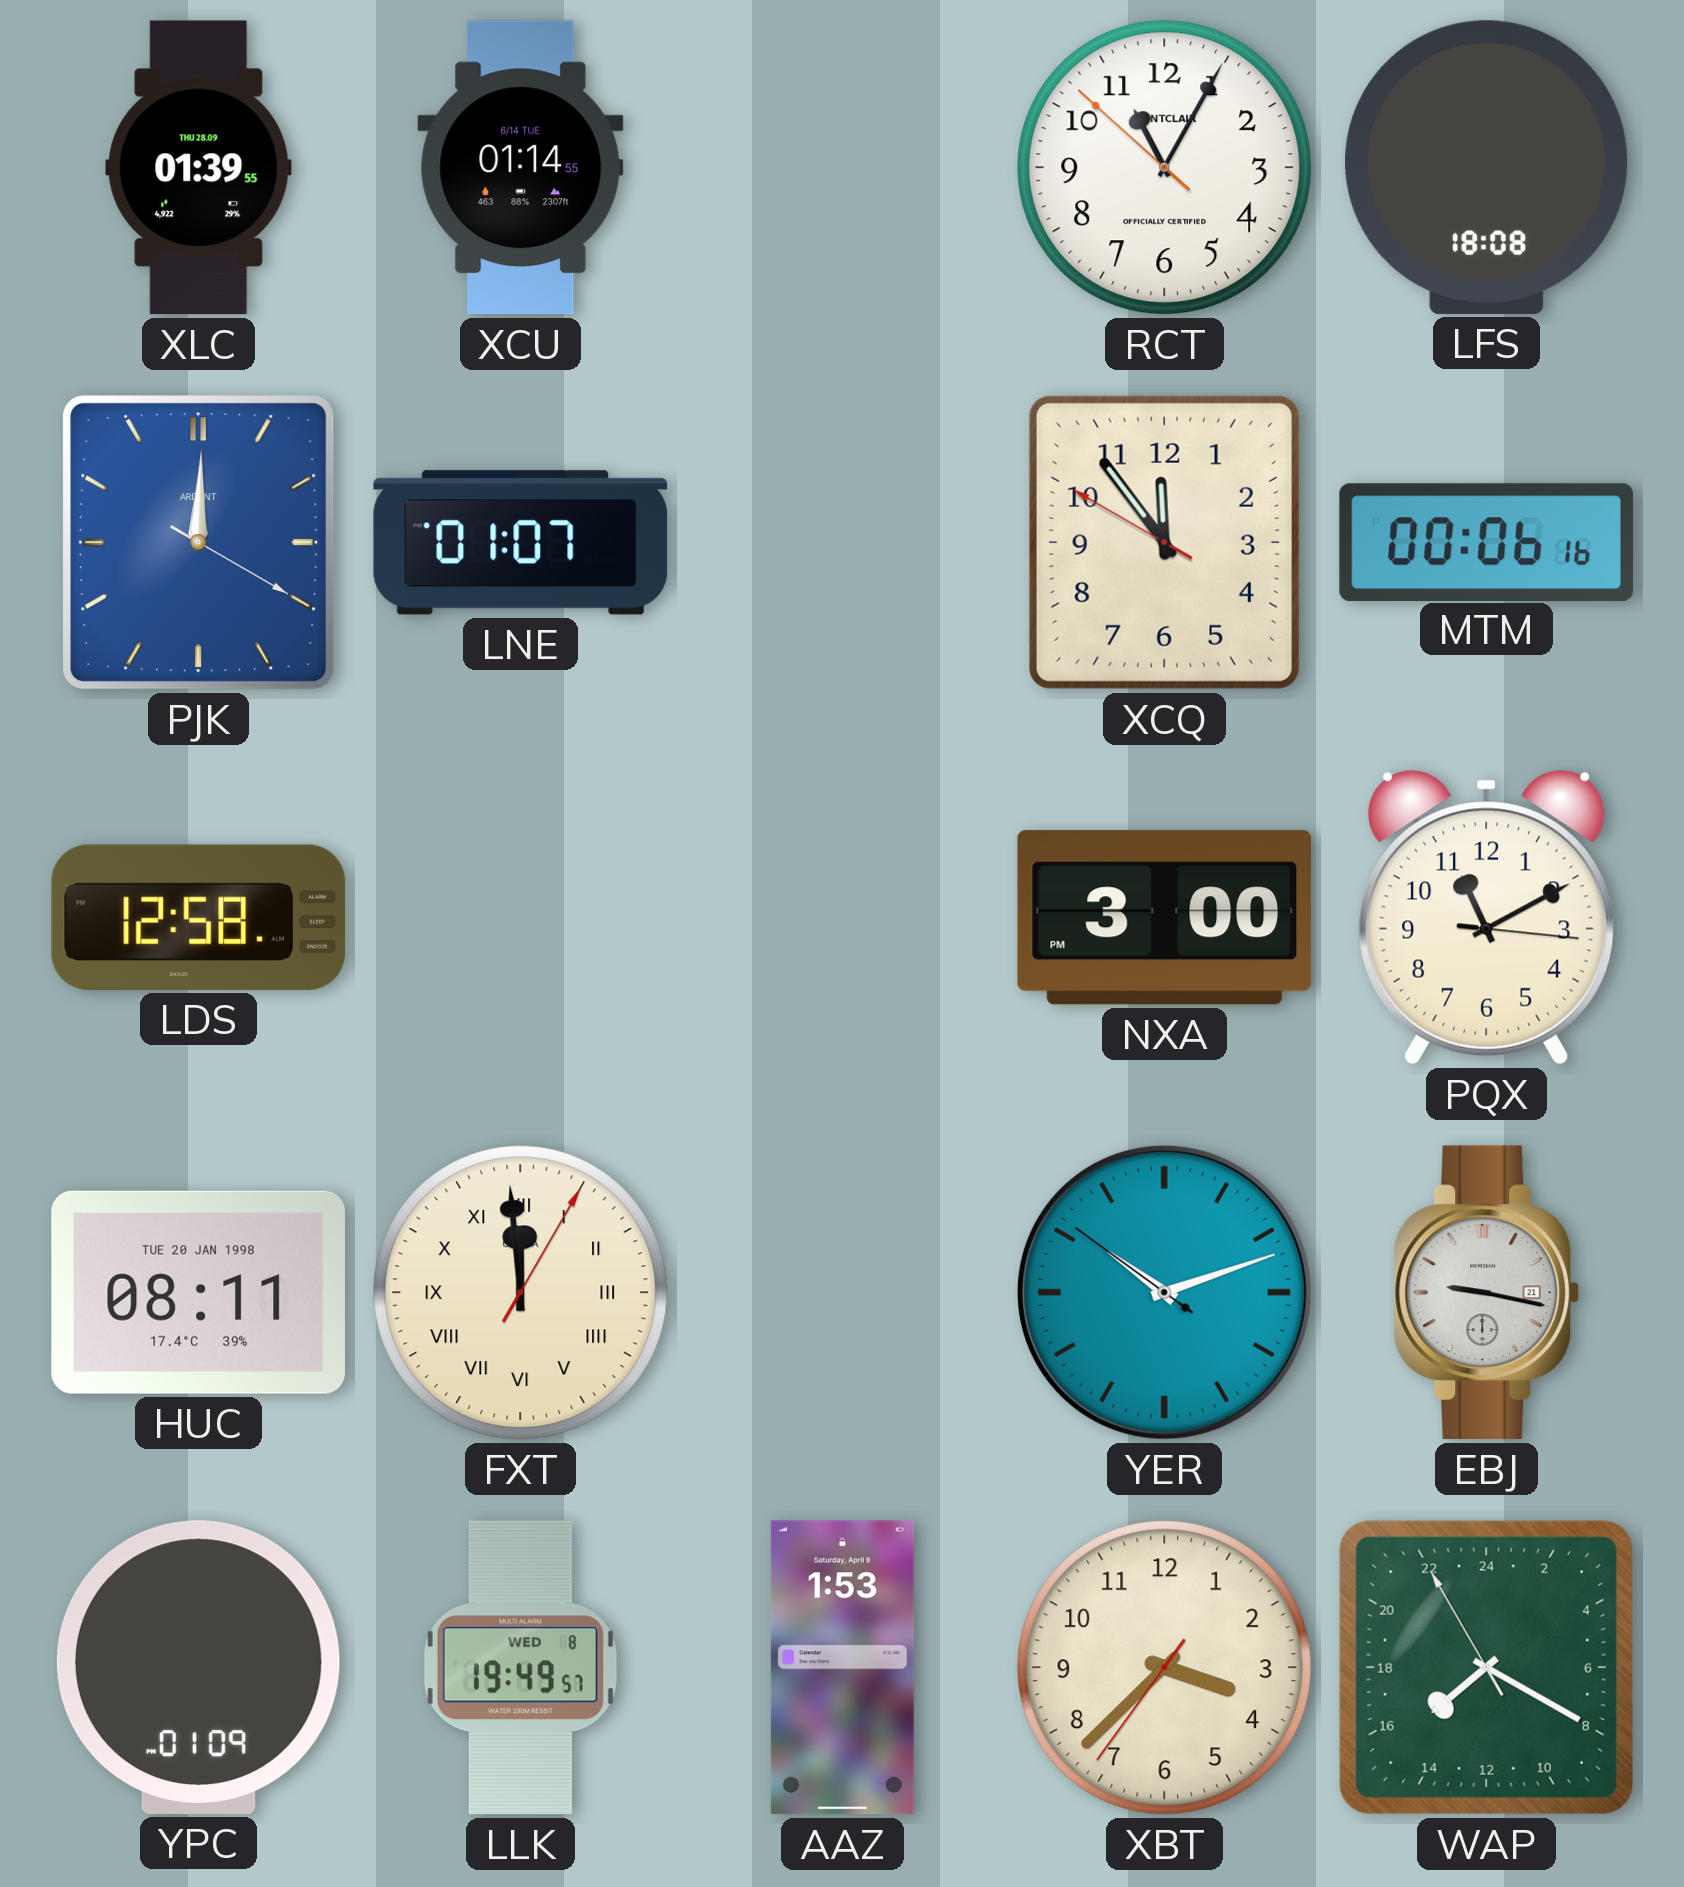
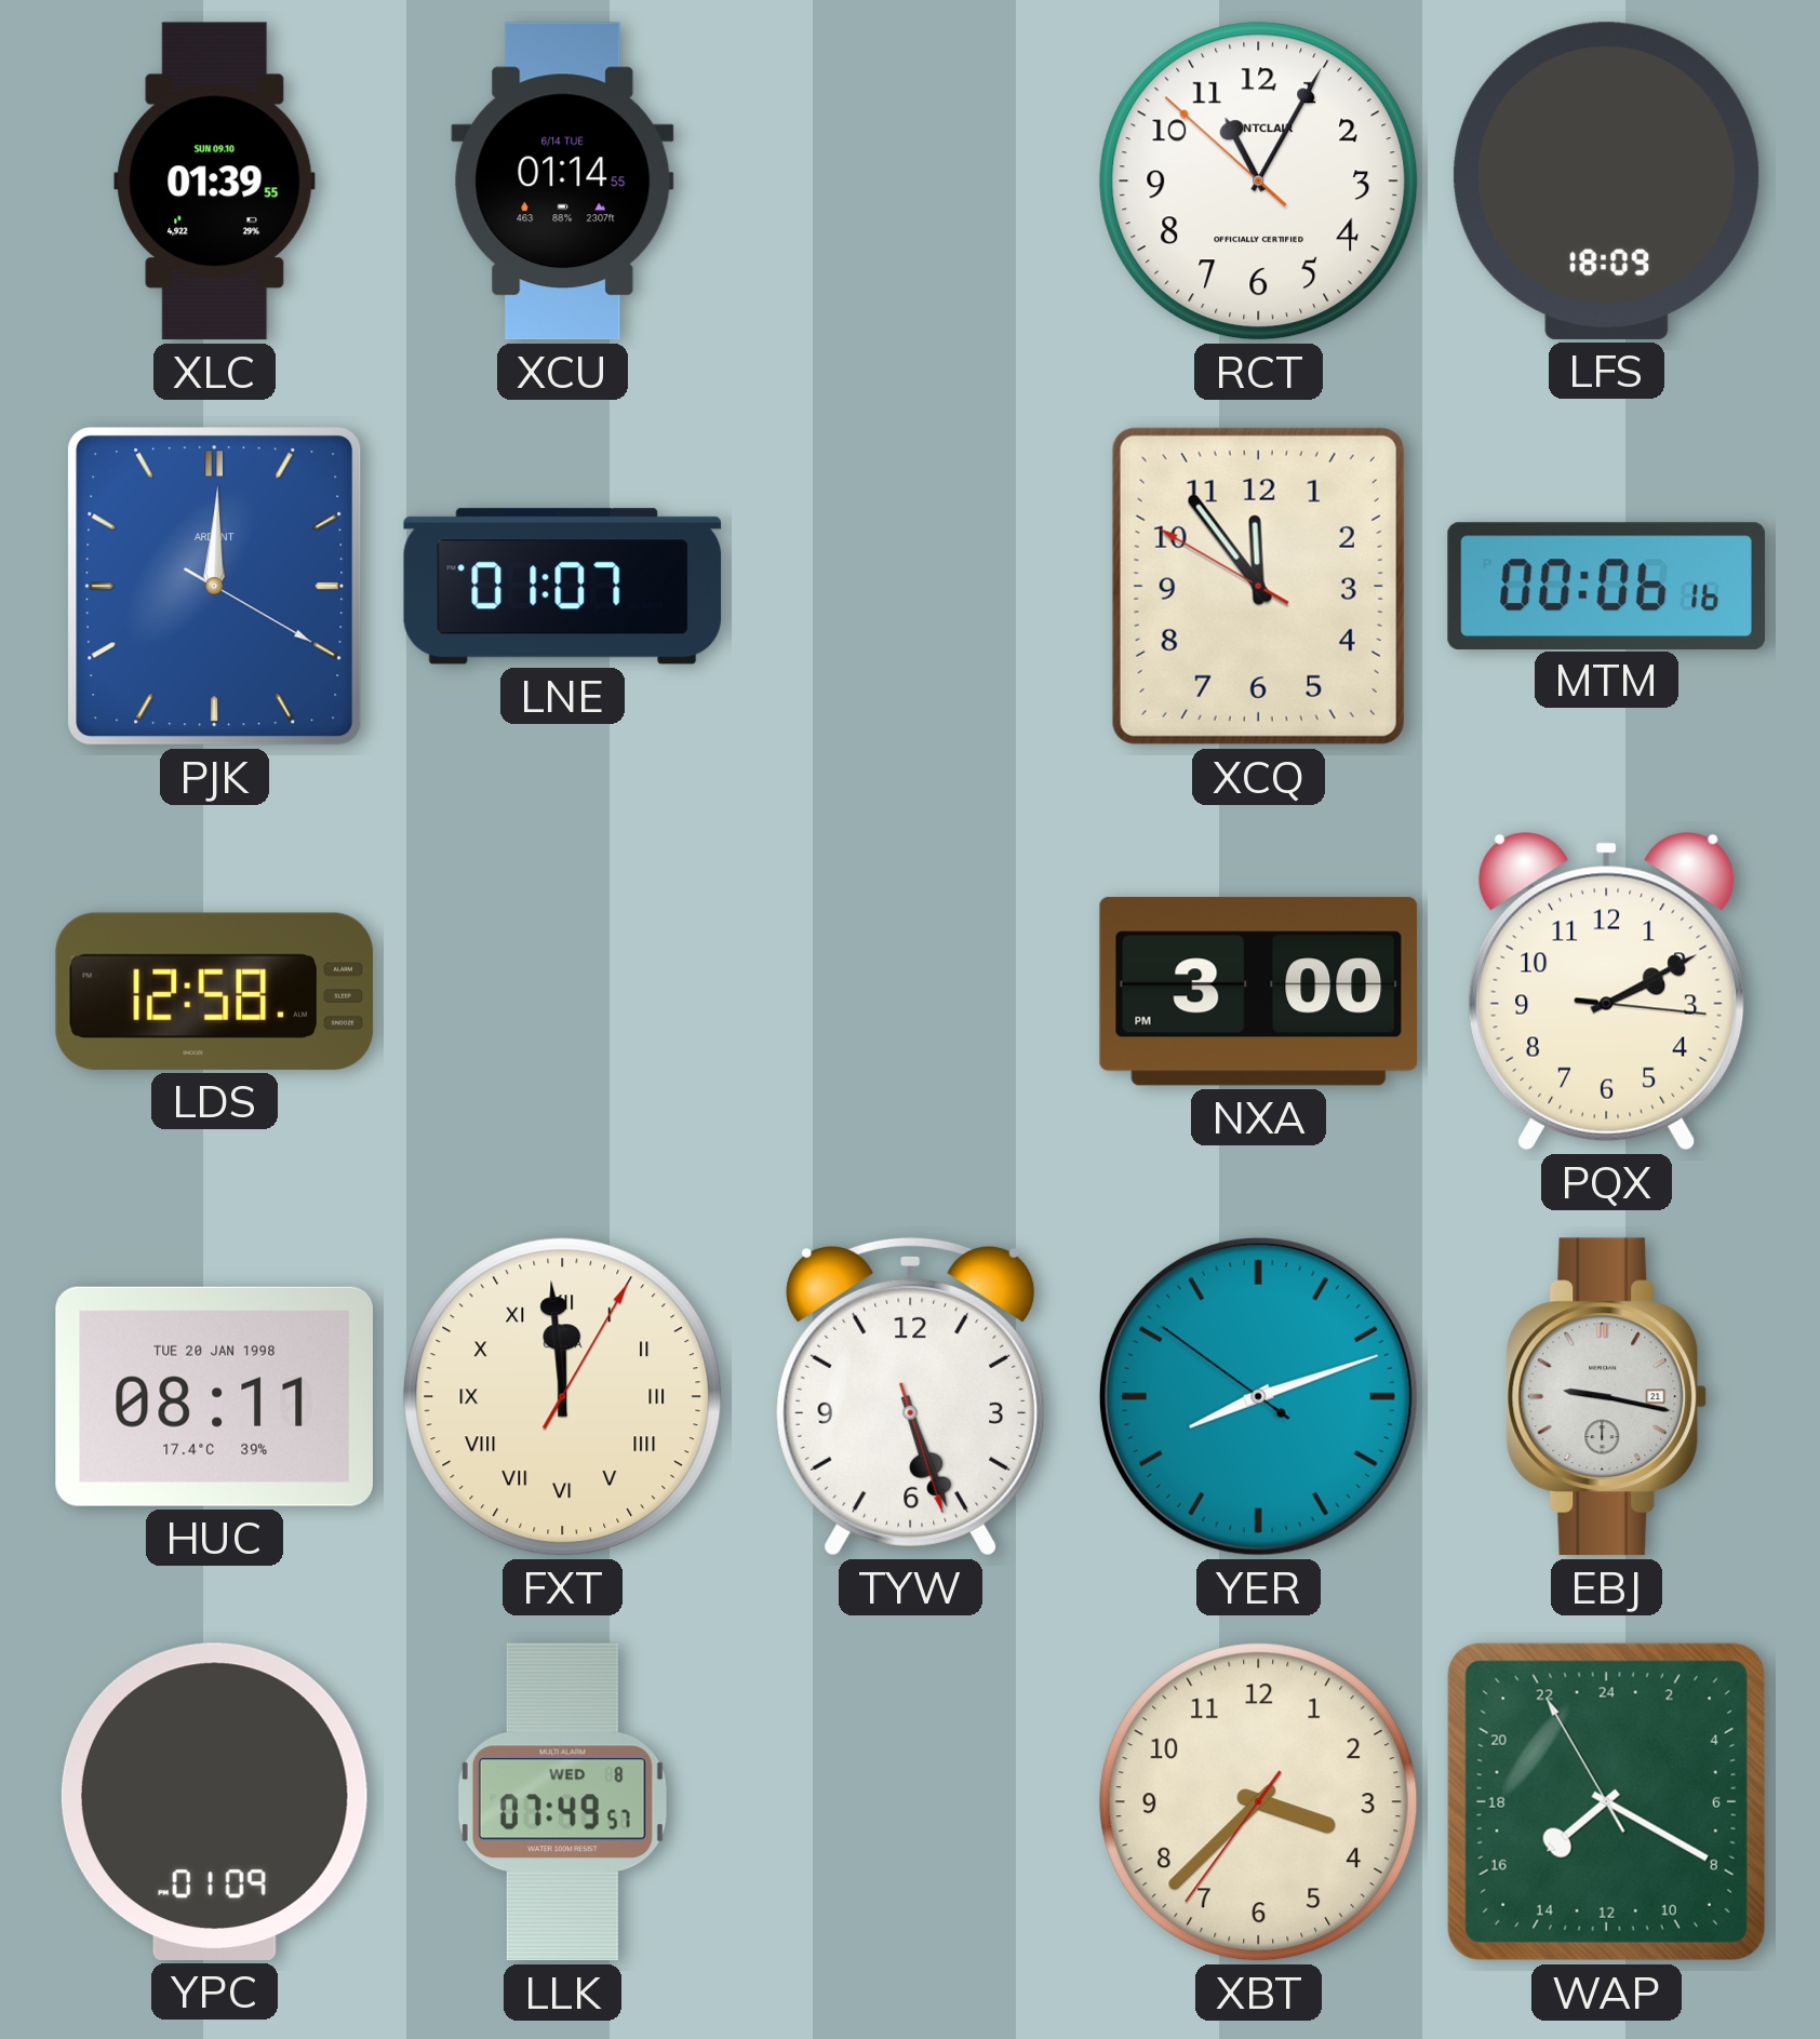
XLC date: THU 28.09 -> SUN 09.10
LFS: 18:08 -> 18:09
PQX: 11:10 -> 2:10
TYW: none -> 5:26
YER: 10:11 -> 8:11
LLK: 19:49 -> 07:49
AAZ: 1:53 -> none
